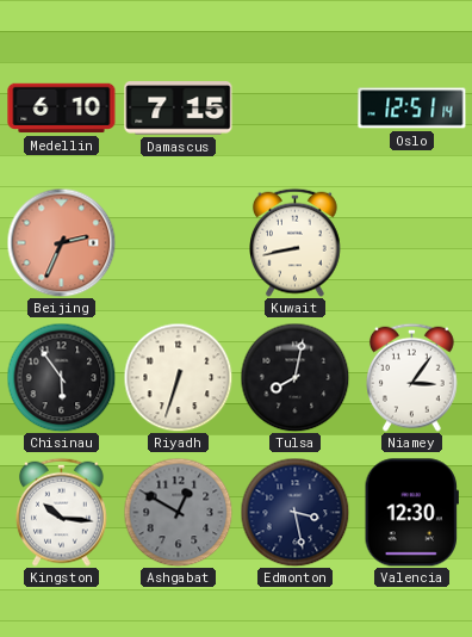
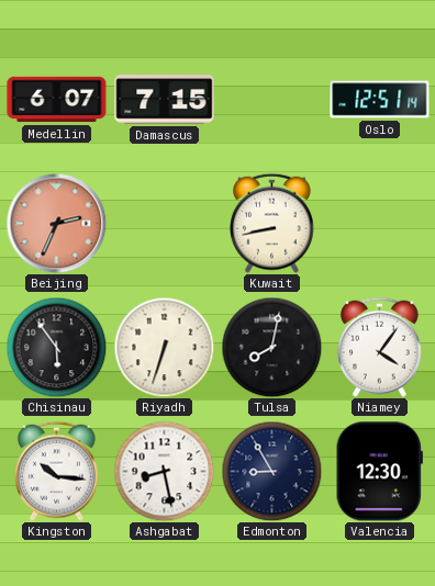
Medellin: 6:10 -> 6:07
Niamey: 3:06 -> 4:06
Ashgabat: 12:50 -> 8:28
Ashgabat dial: grey -> white
Edmonton: 3:28 -> 8:55
